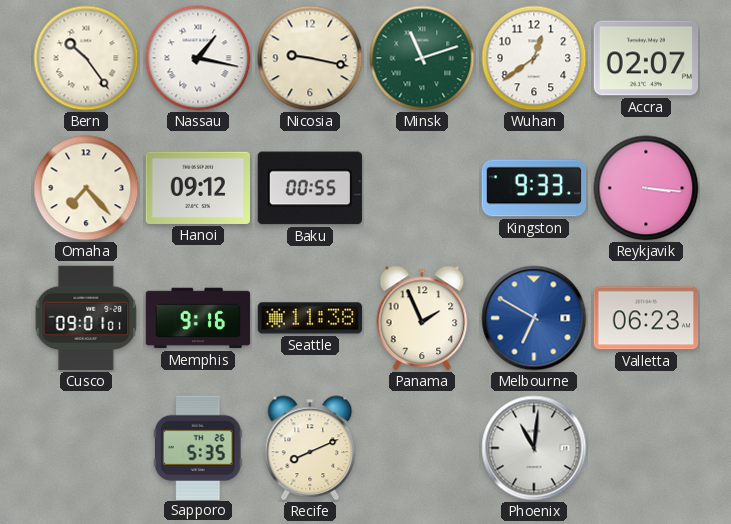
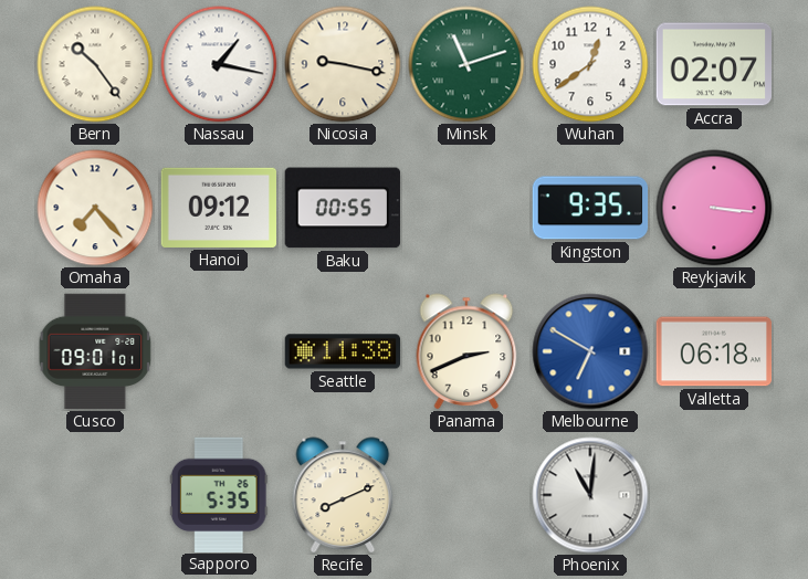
Kingston: 9:33 -> 9:35
Memphis: 9:16 -> none
Panama: 1:56 -> 2:41
Valletta: 06:23 -> 06:18
